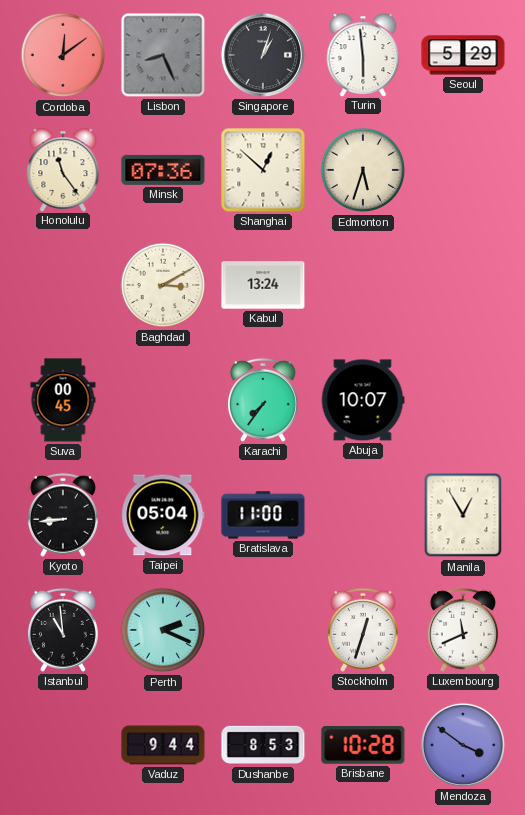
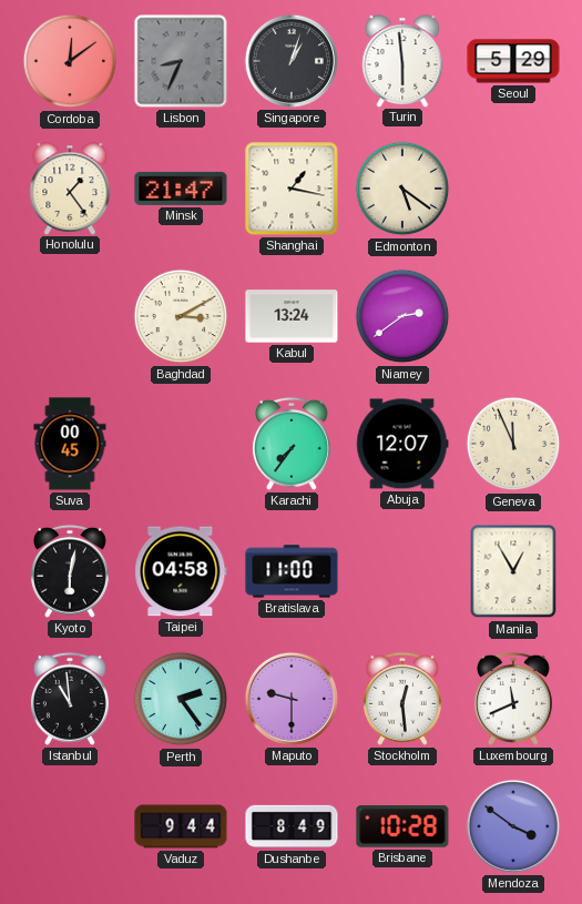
Lisbon: 8:26 -> 8:34
Honolulu: 11:24 -> 1:24
Minsk: 07:36 -> 21:47
Shanghai: 12:52 -> 1:17
Edmonton: 5:33 -> 5:21
Niamey: none -> 2:39
Abuja: 10:07 -> 12:07
Geneva: none -> 11:56
Kyoto: 8:44 -> 6:02
Taipei: 05:04 -> 04:58
Perth: 2:19 -> 2:24
Maputo: none -> 9:30
Stockholm: 12:33 -> 12:29
Dushanbe: 8:53 -> 8:49
